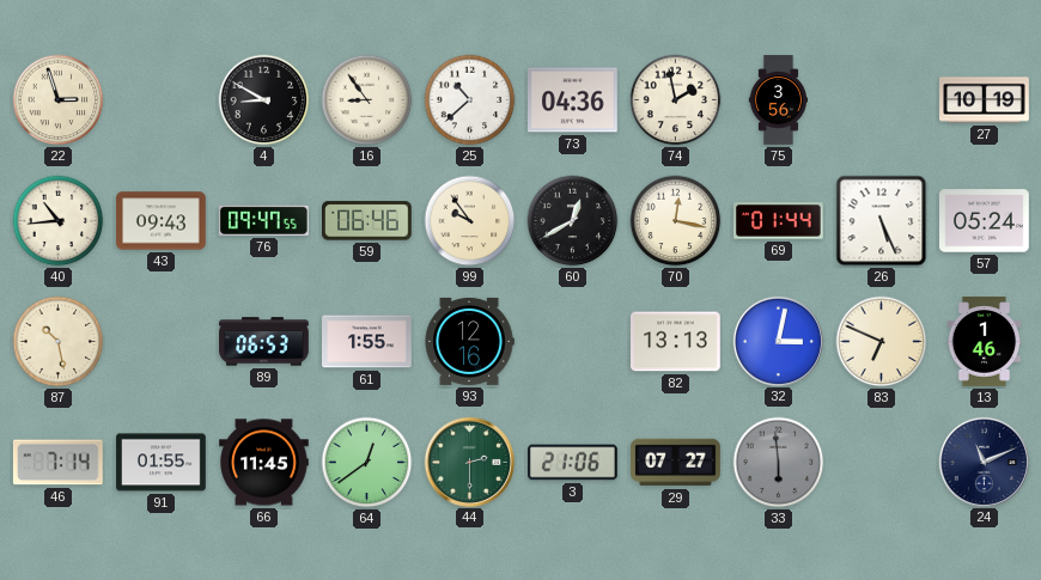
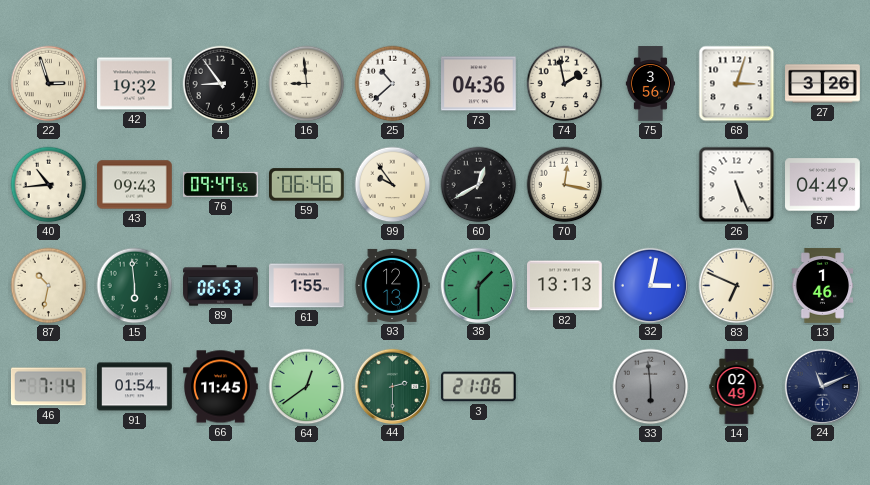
42: none -> 19:32
4: 8:50 -> 8:54
16: 8:54 -> 8:59
68: none -> 3:03
27: 10:19 -> 3:26
69: 01:44 -> none
57: 05:24 -> 04:49
87: 10:28 -> 10:32
15: none -> 5:59
93: 12:16 -> 12:13
38: none -> 1:30
91: 01:55 -> 01:54
29: 07:27 -> none
14: none -> 02:49
